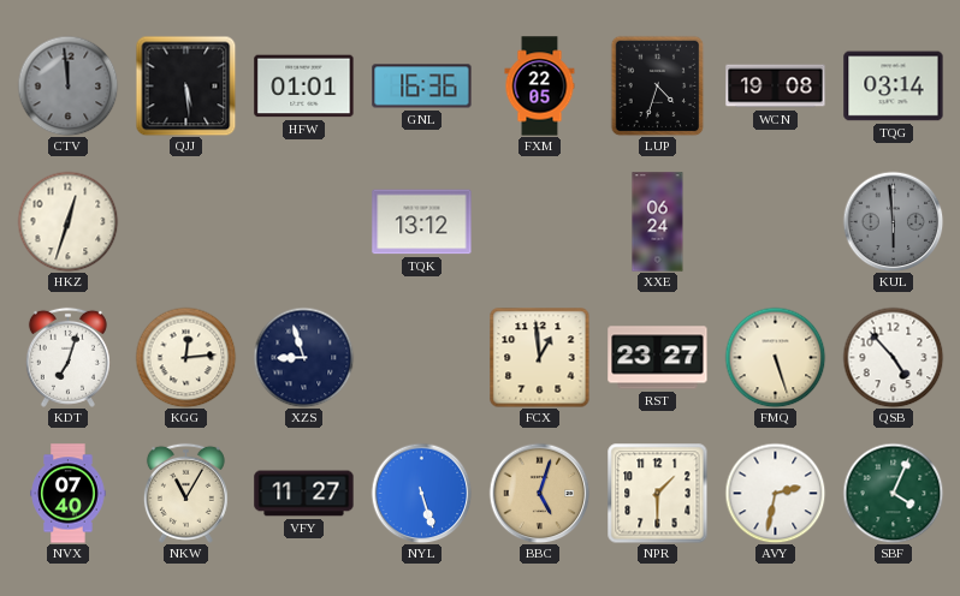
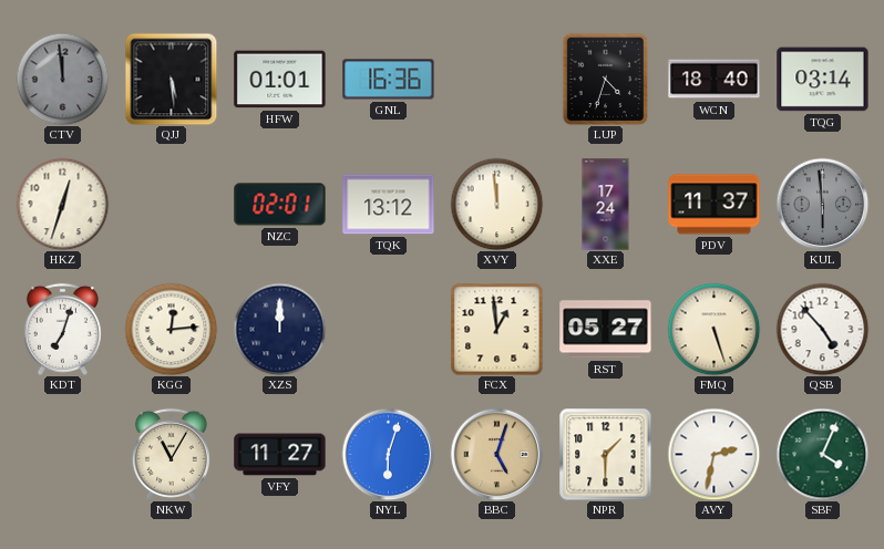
FXM: 22:05 -> none
WCN: 19:08 -> 18:40
NZC: none -> 02:01
XVY: none -> 11:59
XXE: 06:24 -> 17:24
PDV: none -> 11:37
XZS: 8:57 -> 12:00
RST: 23:27 -> 05:27
NVX: 07:40 -> none
NYL: 5:27 -> 6:03
